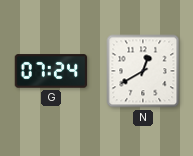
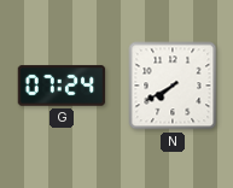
N: 12:40 -> 7:40
